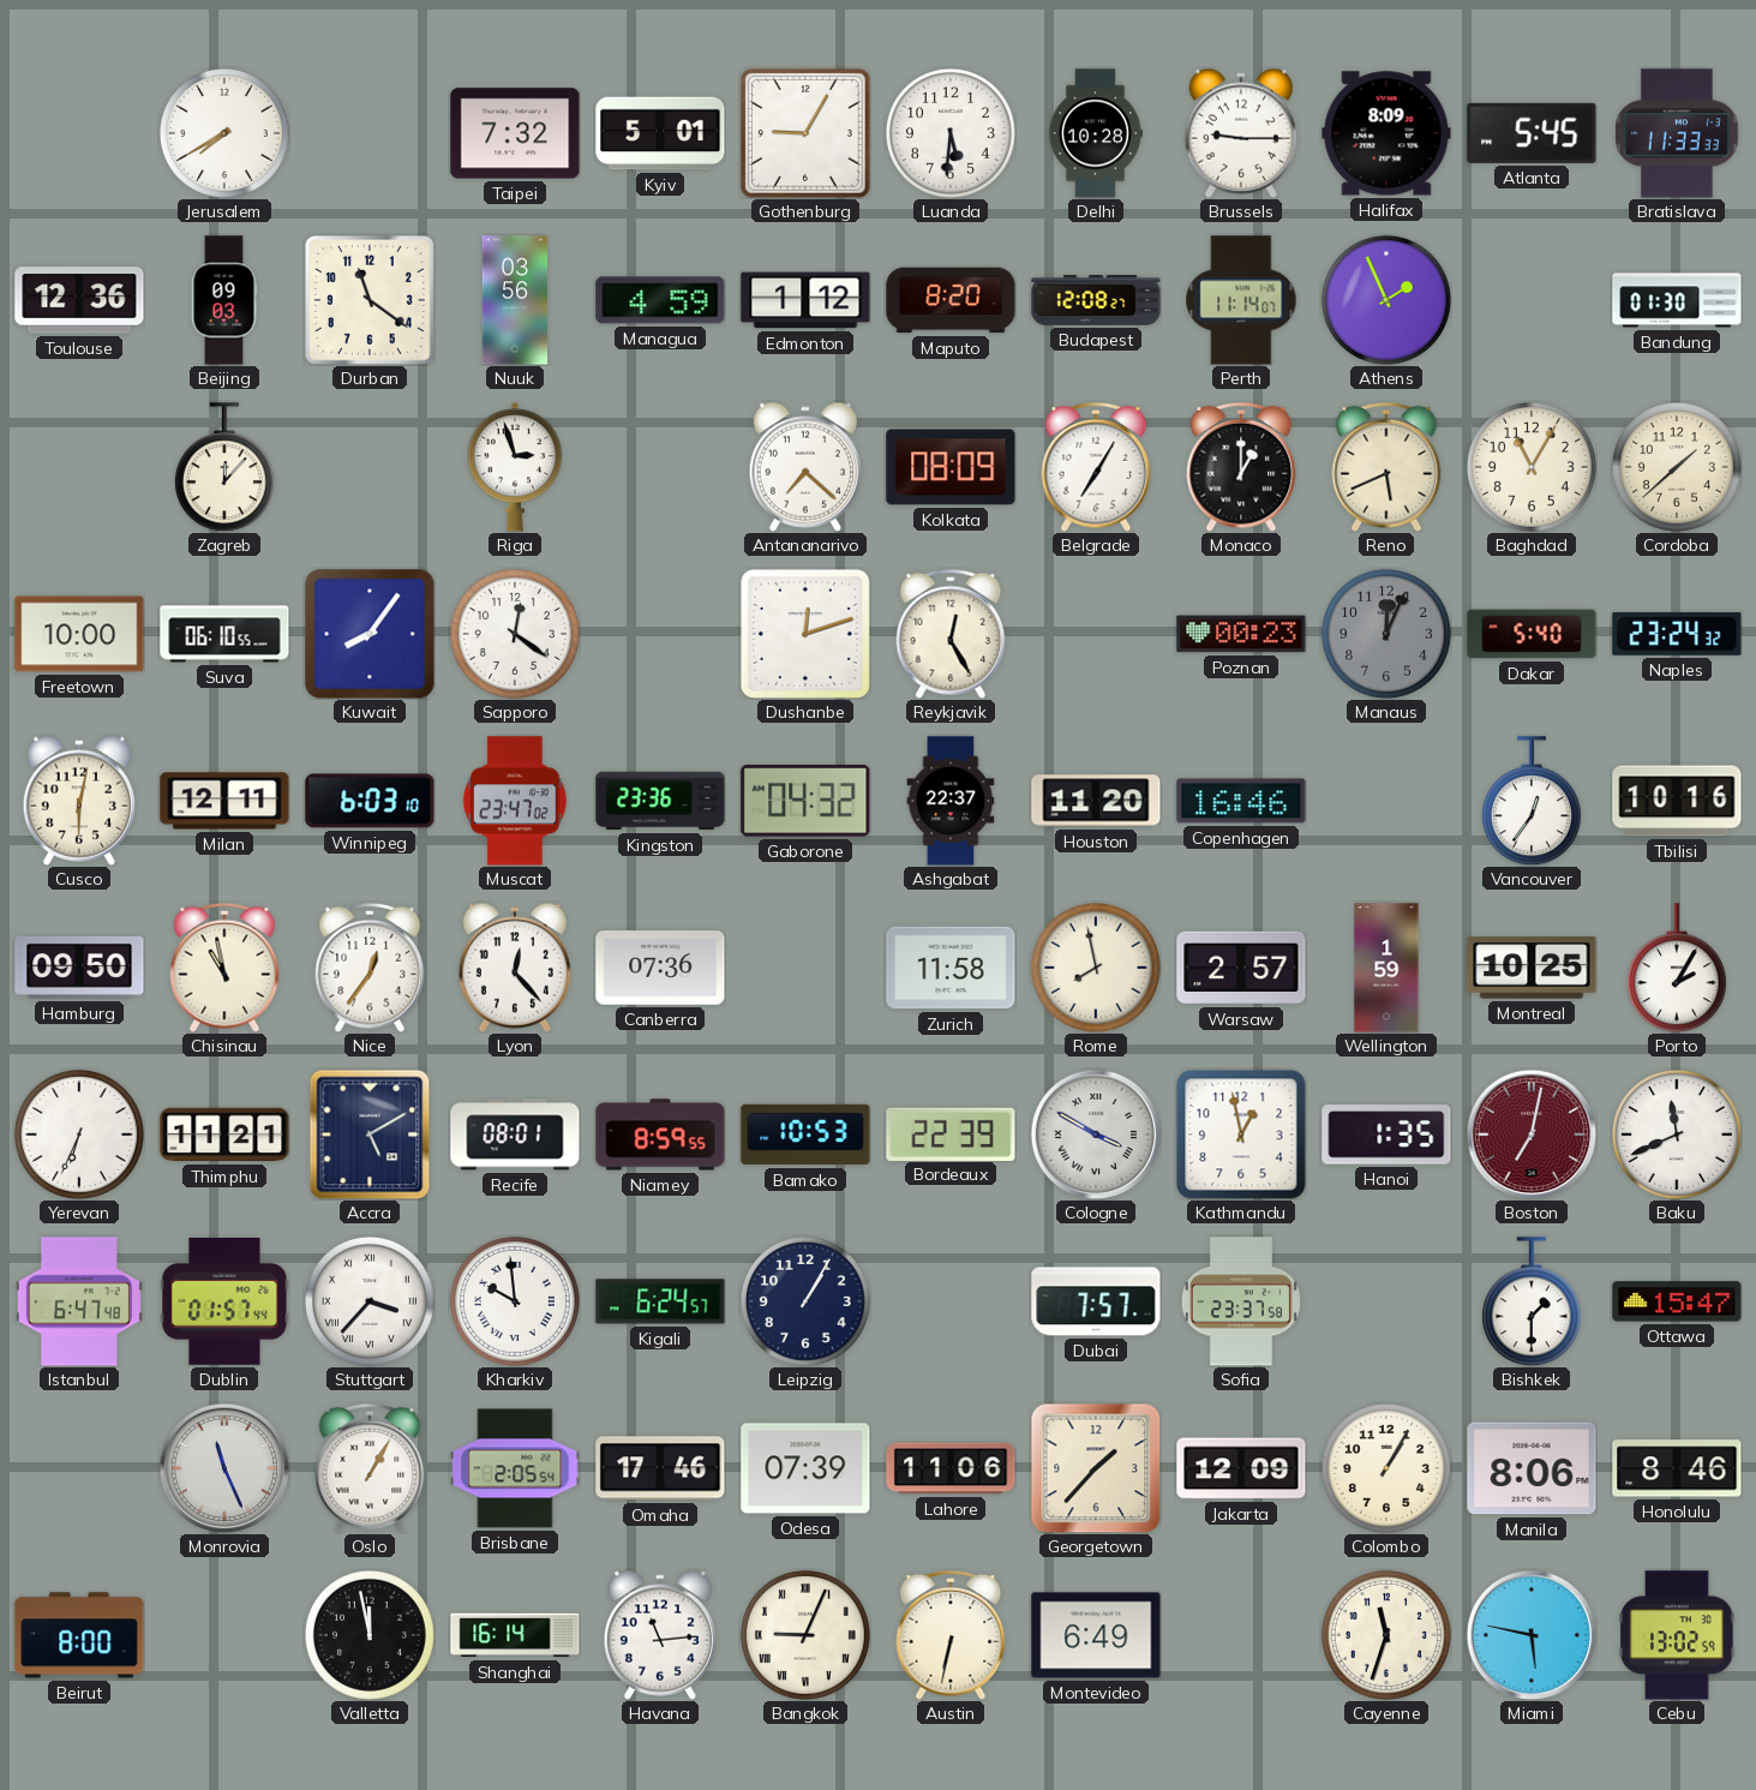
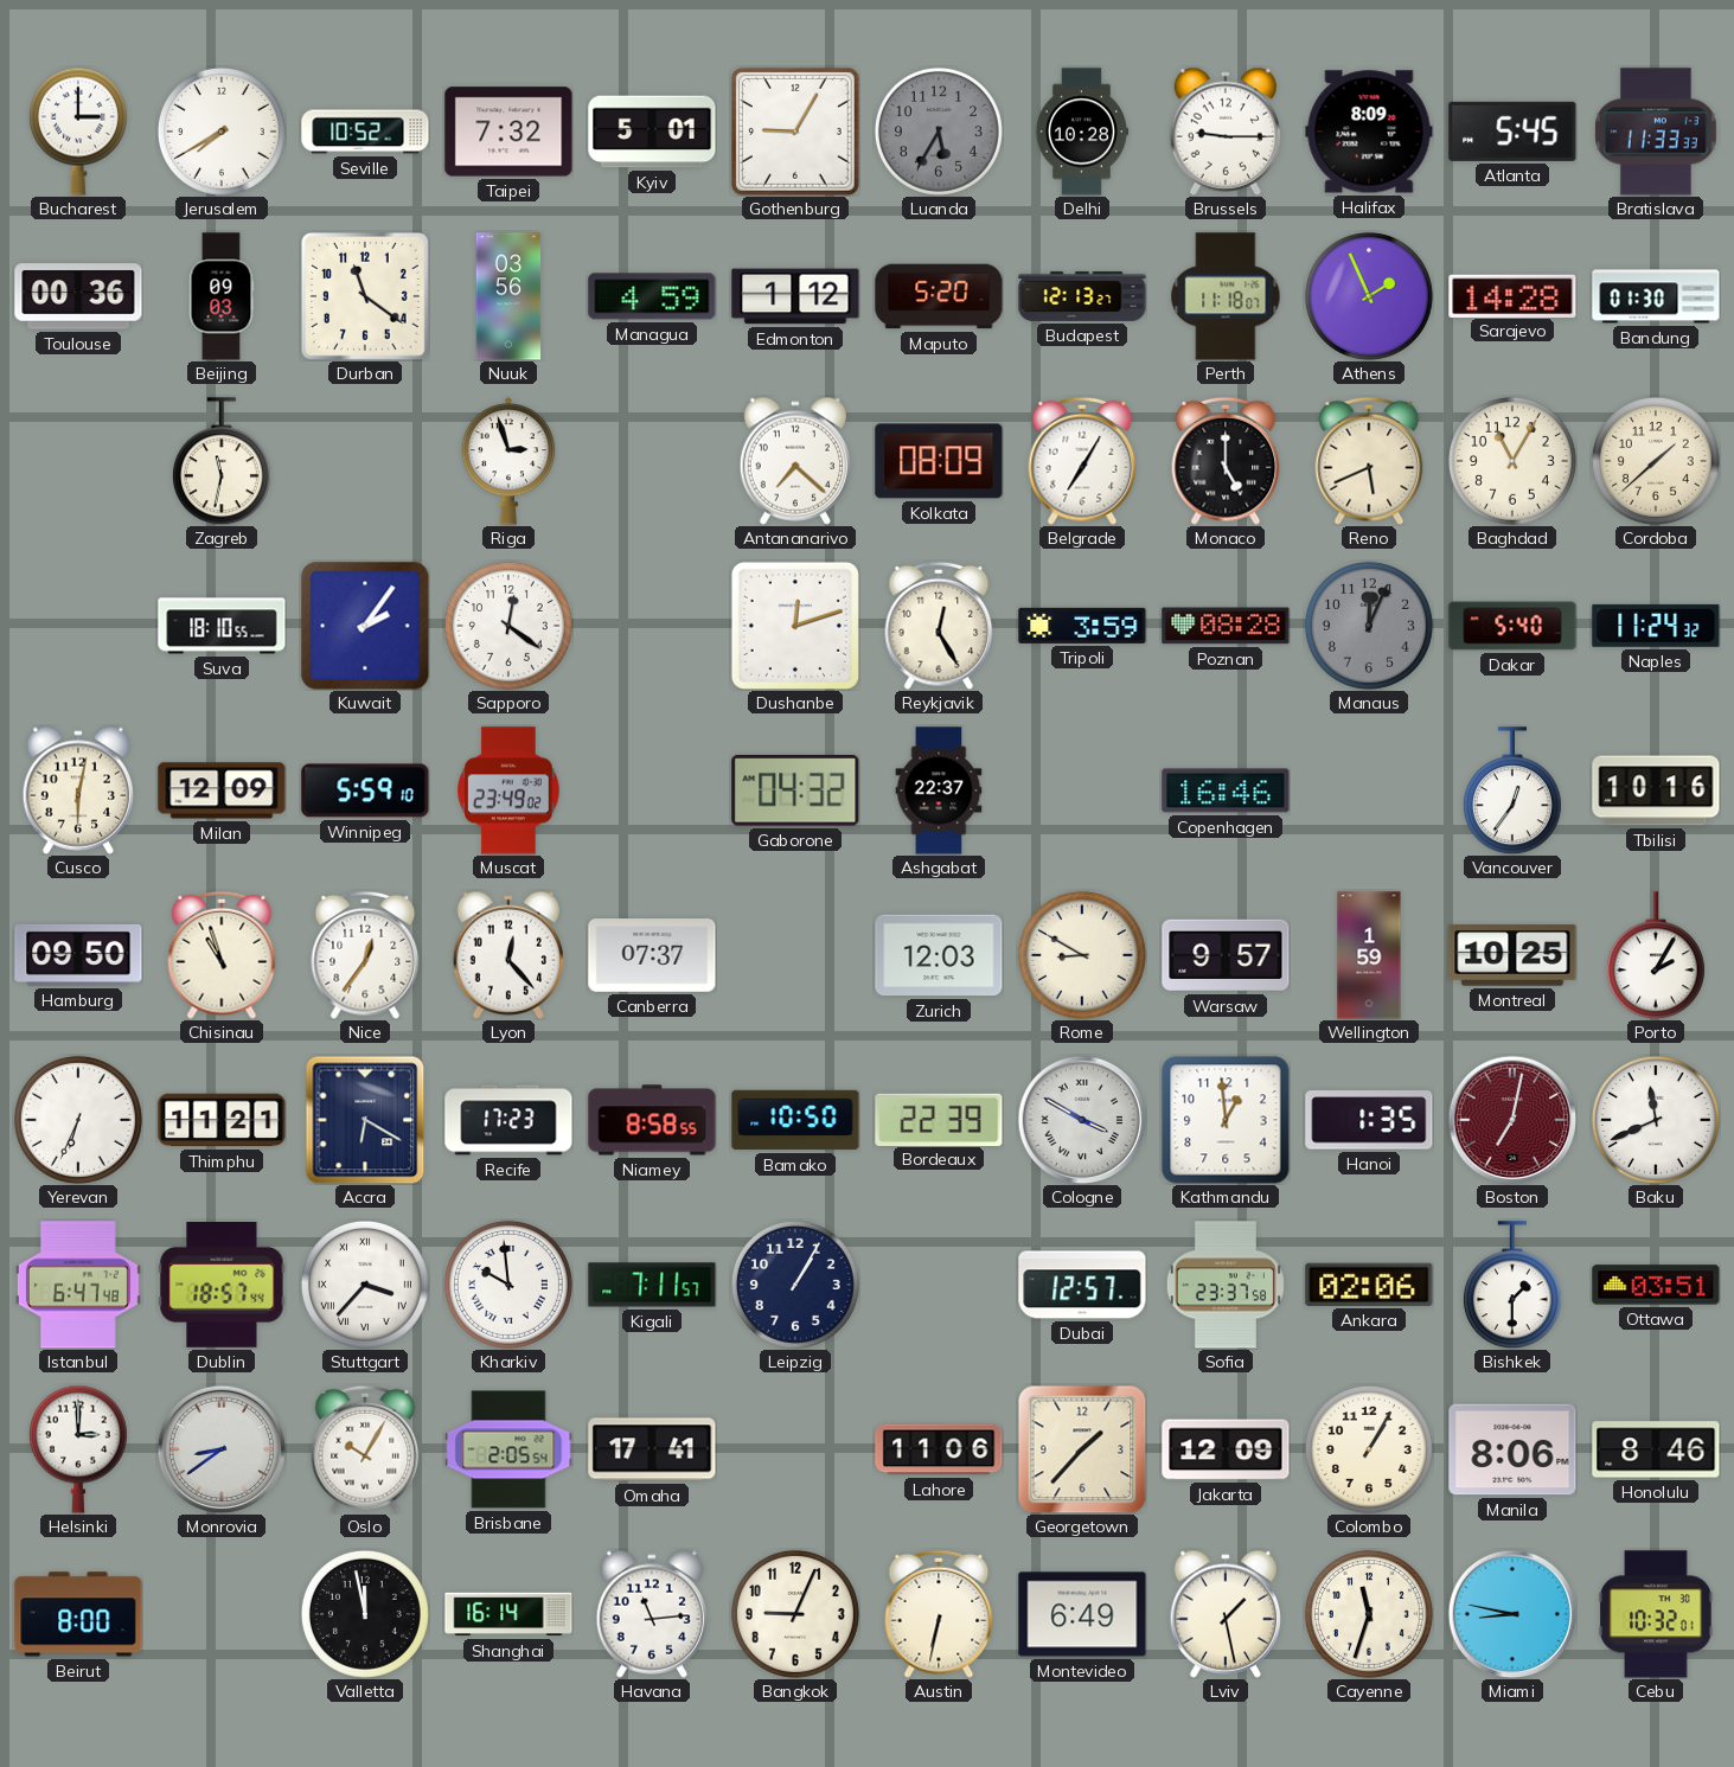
Bucharest: none -> 3:00
Seville: none -> 10:52
Luanda: 5:31 -> 5:35
Luanda dial: white -> grey
Toulouse: 12:36 -> 00:36
Maputo: 8:20 -> 5:20
Budapest: 12:08 -> 12:13
Perth: 11:14 -> 11:18
Sarajevo: none -> 14:28
Zagreb: 12:07 -> 11:32
Monaco: 1:00 -> 5:00
Freetown: 10:00 -> none
Suva: 06:10 -> 18:10
Kuwait: 8:06 -> 2:06
Tripoli: none -> 3:59
Poznan: 00:23 -> 08:28
Naples: 23:24 -> 11:24
Milan: 12:11 -> 12:09
Winnipeg: 6:03 -> 5:59
Muscat: 23:47 -> 23:49
Kingston: 23:36 -> none
Houston: 11:20 -> none
Chisinau: 10:58 -> 10:57
Canberra: 07:36 -> 07:37
Zurich: 11:58 -> 12:03
Rome: 7:58 -> 8:50
Warsaw: 2:57 -> 9:57
Accra: 5:10 -> 6:20
Recife: 08:01 -> 17:23
Niamey: 8:59 -> 8:58
Bamako: 10:53 -> 10:50
Kathmandu: 12:58 -> 12:59
Dublin: 01:57 -> 18:57
Kigali: 6:24 -> 7:11
Dubai: 7:57 -> 12:57
Ankara: none -> 02:06
Ottawa: 15:47 -> 03:51
Helsinki: none -> 3:00
Monrovia: 11:26 -> 8:39
Oslo: 1:05 -> 10:05
Omaha: 17:46 -> 17:41
Odesa: 07:39 -> none
Bangkok numerals: Roman -> Arabic
Lviv: none -> 1:28
Miami: 5:47 -> 8:47
Cebu: 13:02 -> 10:32
